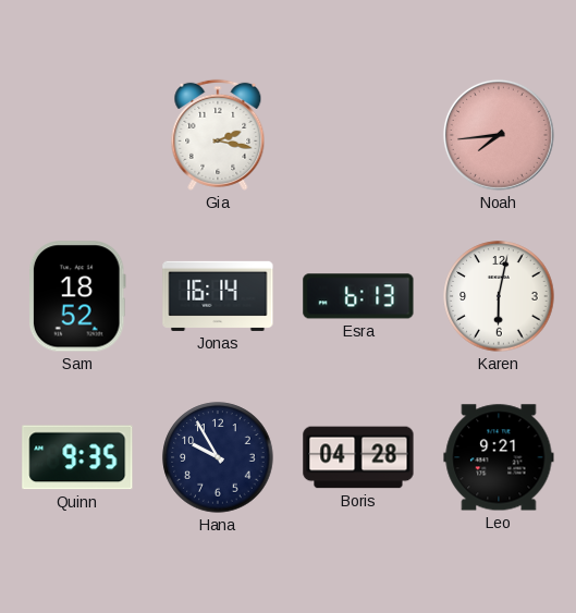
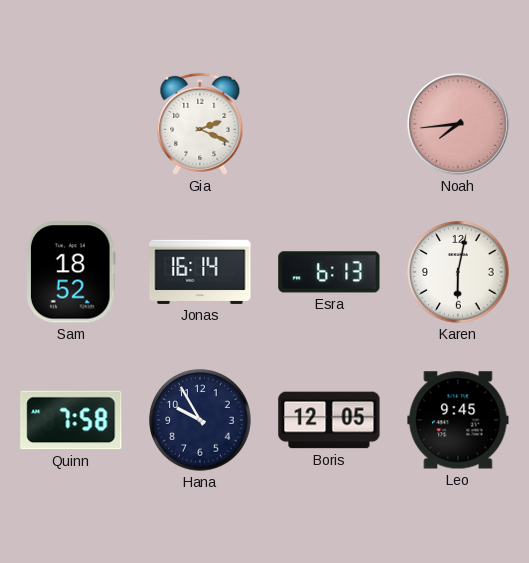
Gia: 2:17 -> 2:19
Quinn: 9:35 -> 7:58
Boris: 04:28 -> 12:05
Leo: 9:21 -> 9:45
